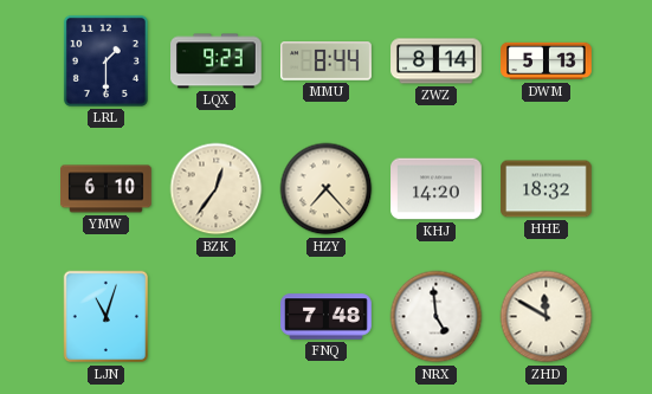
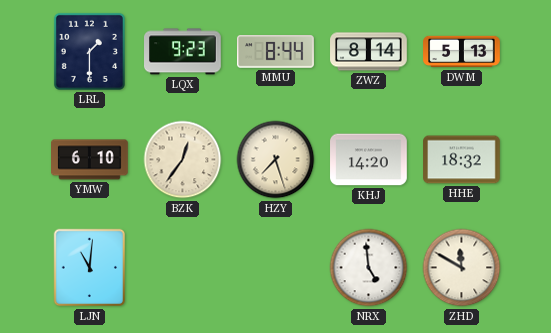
HZY: 7:23 -> 7:27
LJN: 11:03 -> 11:01
FNQ: 7:48 -> none
